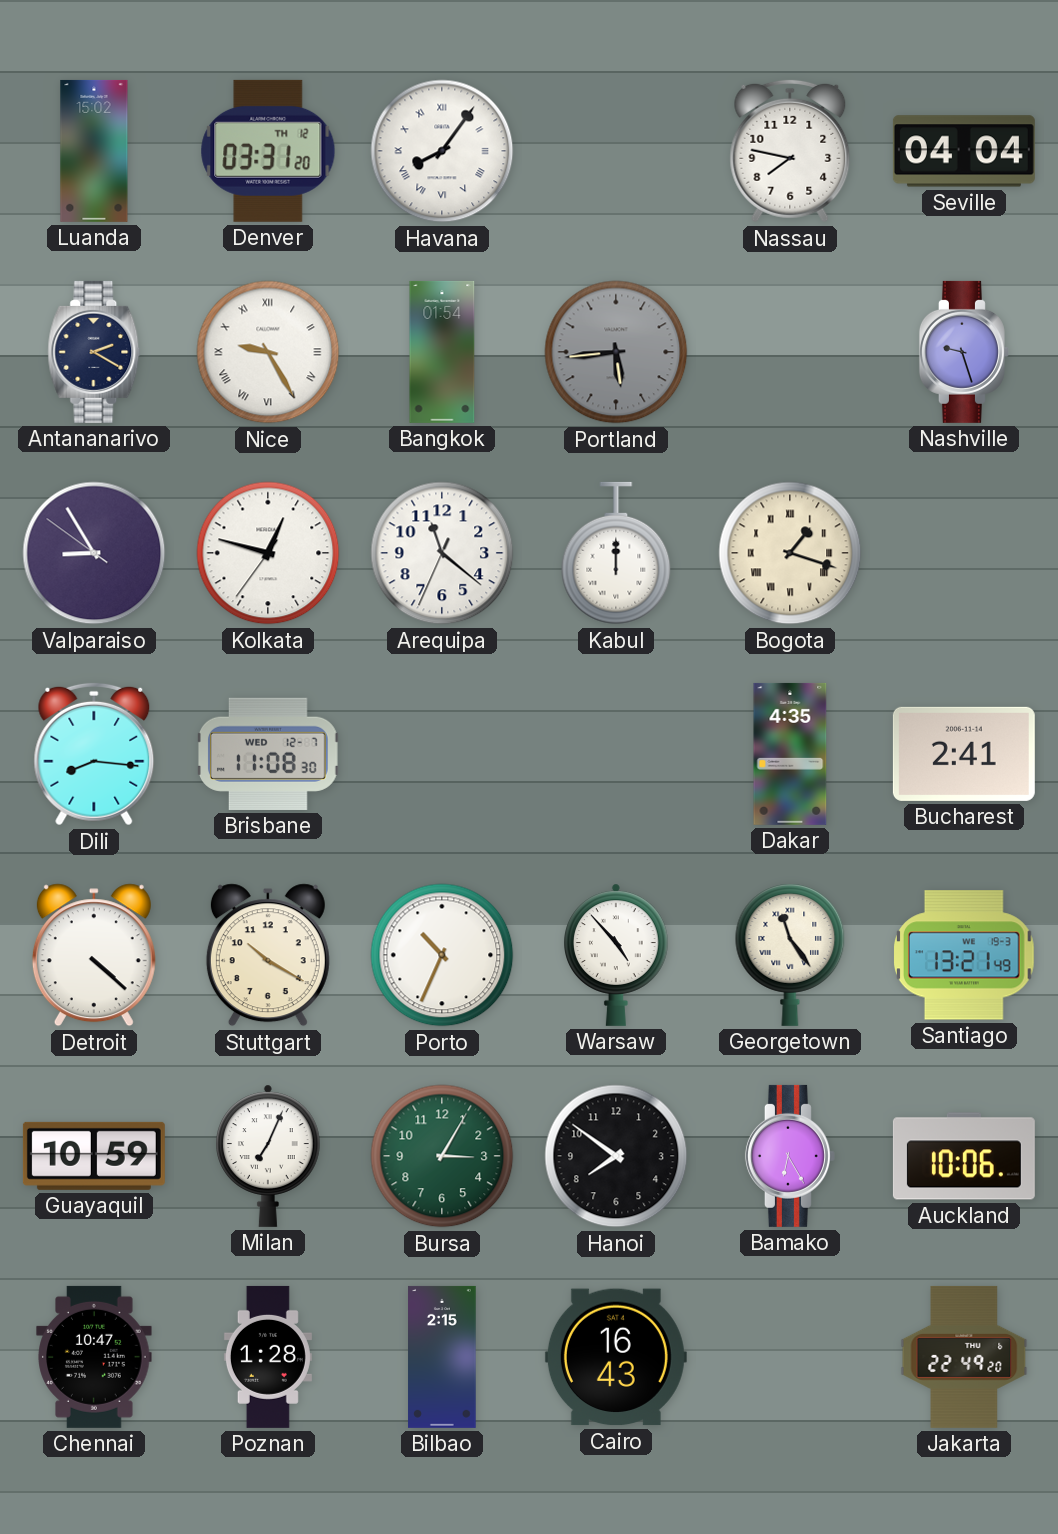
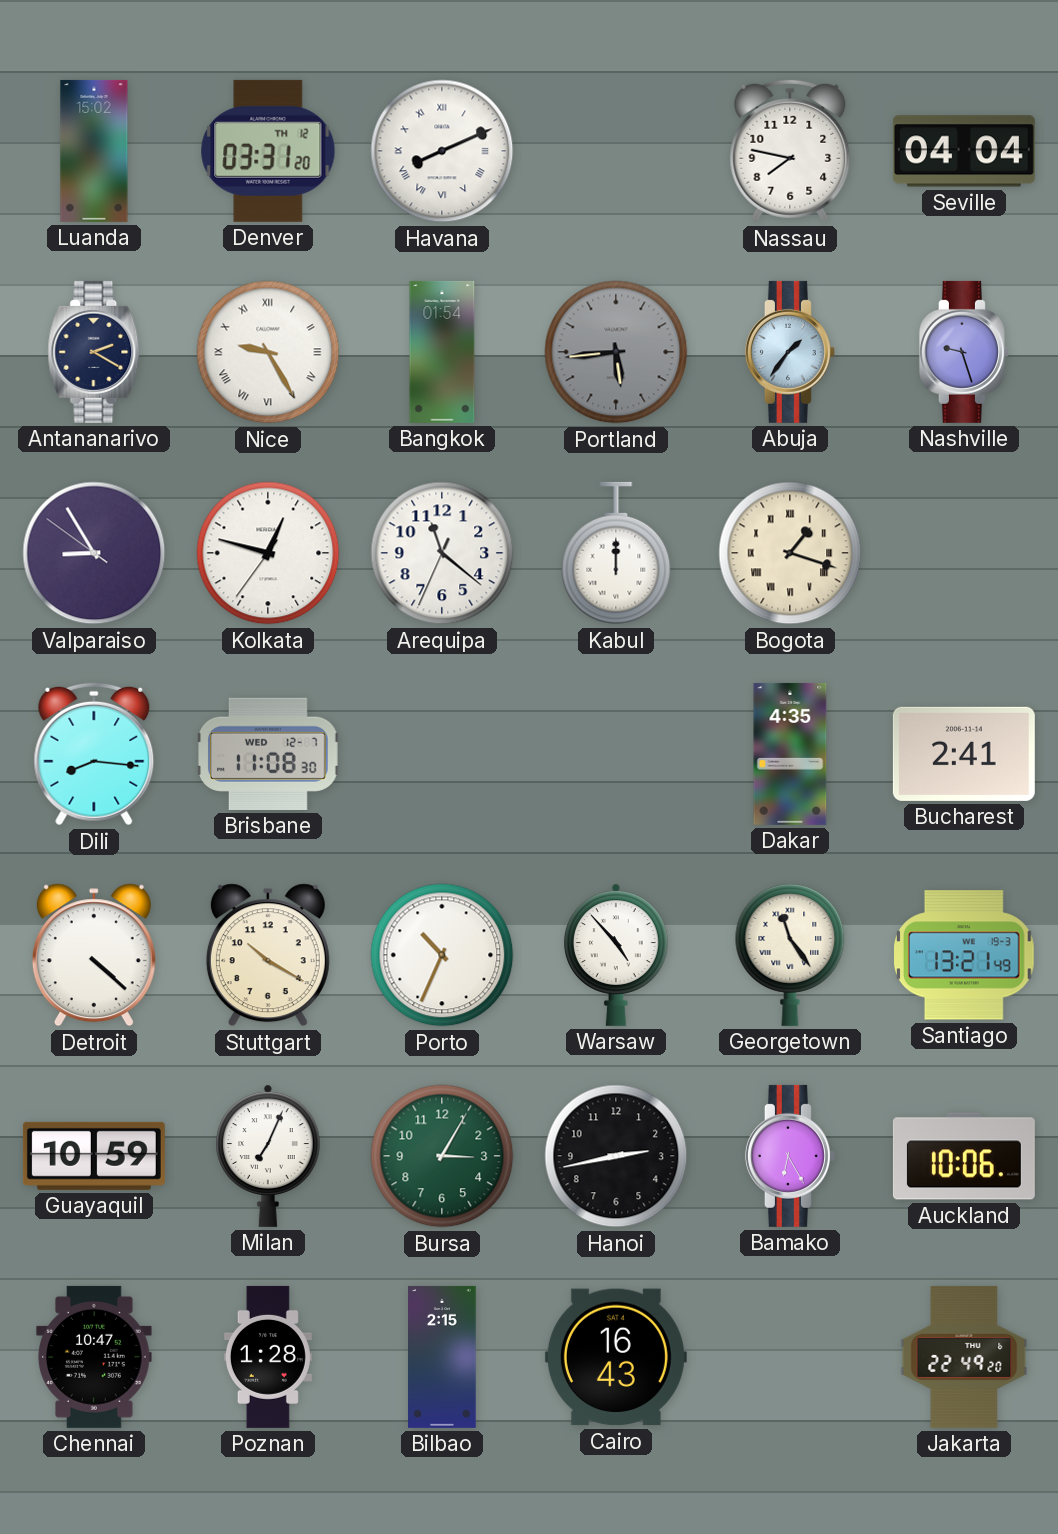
Havana: 8:06 -> 8:11
Abuja: none -> 1:36
Hanoi: 7:51 -> 2:43
